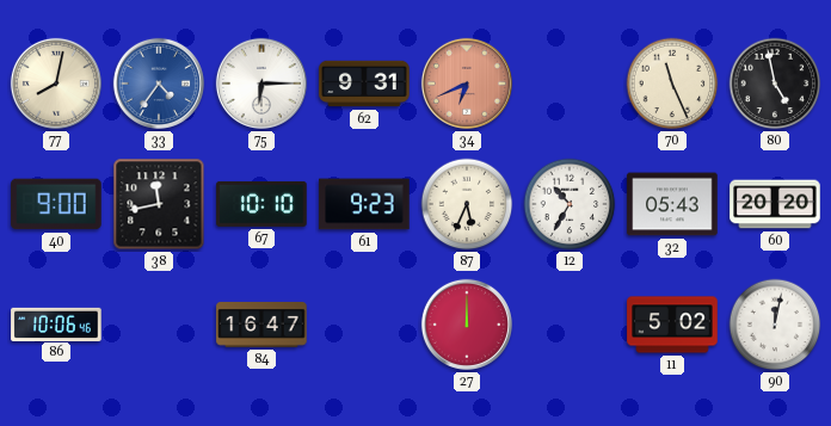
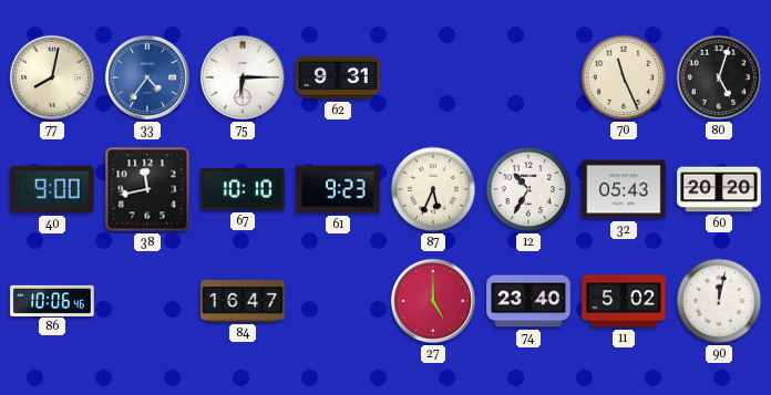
34: 6:41 -> none
80: 4:58 -> 5:03
27: 12:00 -> 5:00
74: none -> 23:40
